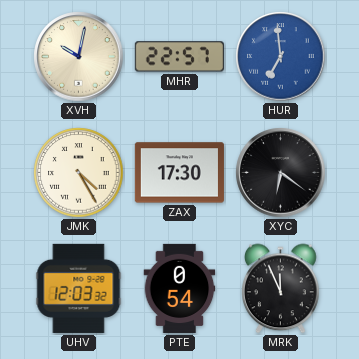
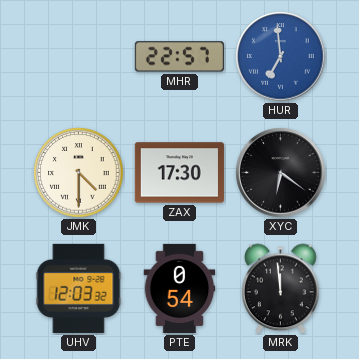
XVH: 10:02 -> none
JMK: 4:25 -> 4:30
MRK: 11:56 -> 11:59
